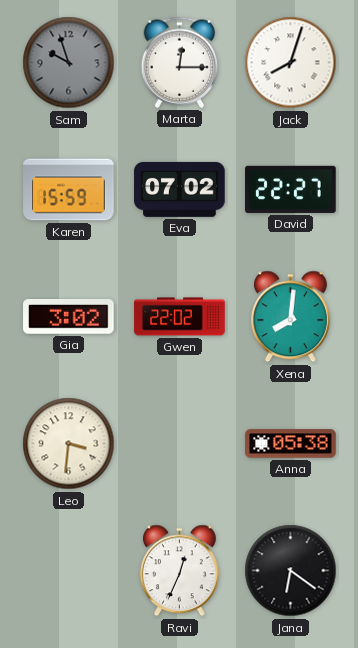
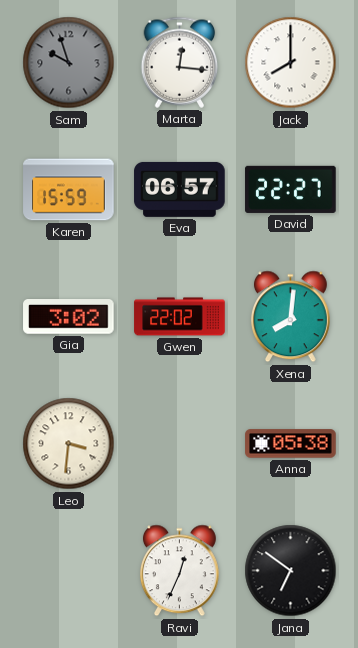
Marta: 12:15 -> 12:16
Jack: 8:03 -> 8:00
Eva: 07:02 -> 06:57
Jana: 6:21 -> 6:51
